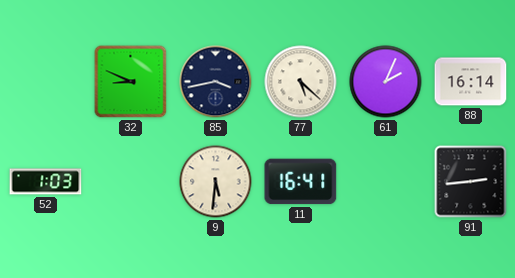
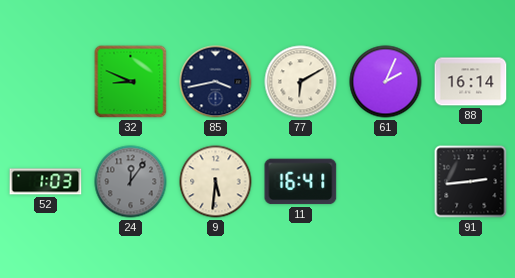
77: 5:22 -> 6:10
24: none -> 12:06
